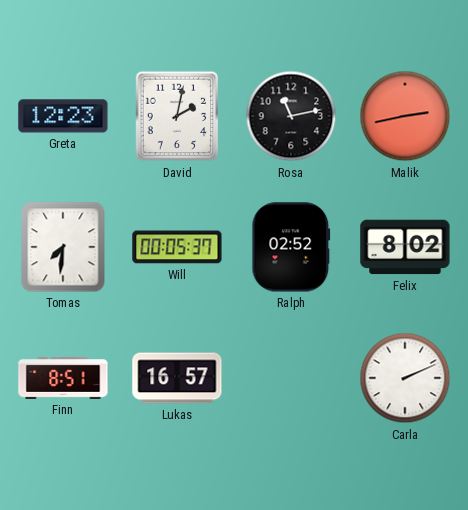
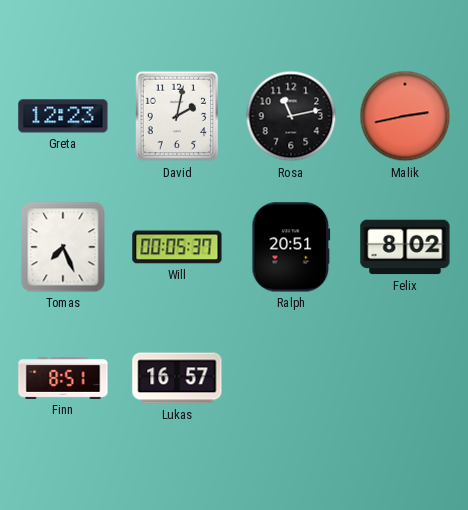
Tomas: 7:31 -> 7:26
Ralph: 02:52 -> 20:51
Carla: 2:11 -> none
